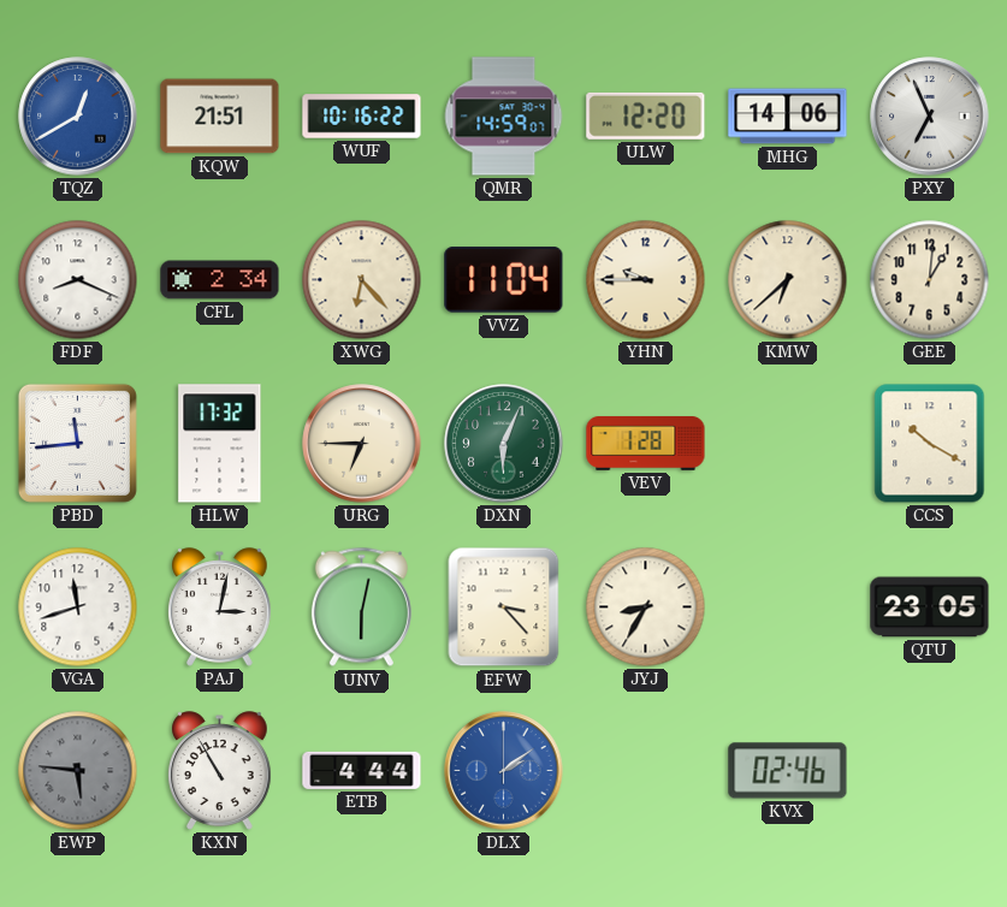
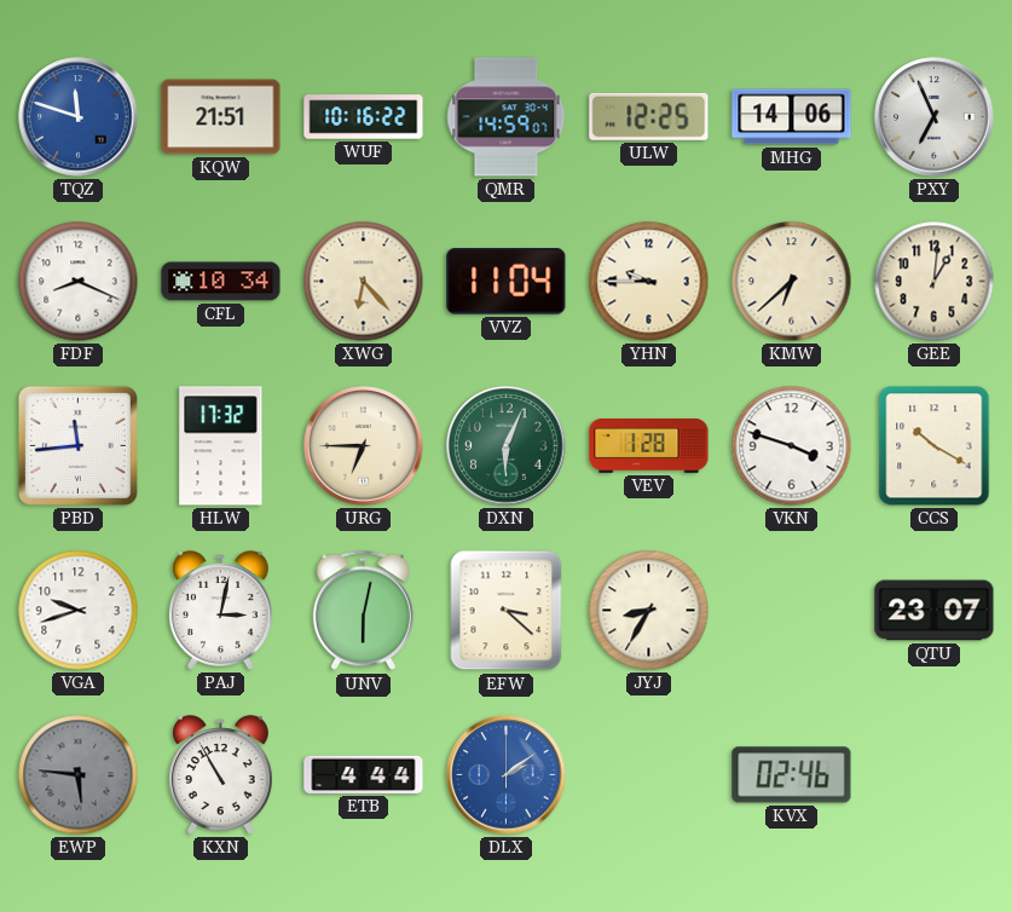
TQZ: 12:40 -> 11:48
ULW: 12:20 -> 12:25
CFL: 2:34 -> 10:34
VKN: none -> 3:48
VGA: 11:42 -> 9:42
EFW: 3:23 -> 3:22
QTU: 23:05 -> 23:07
